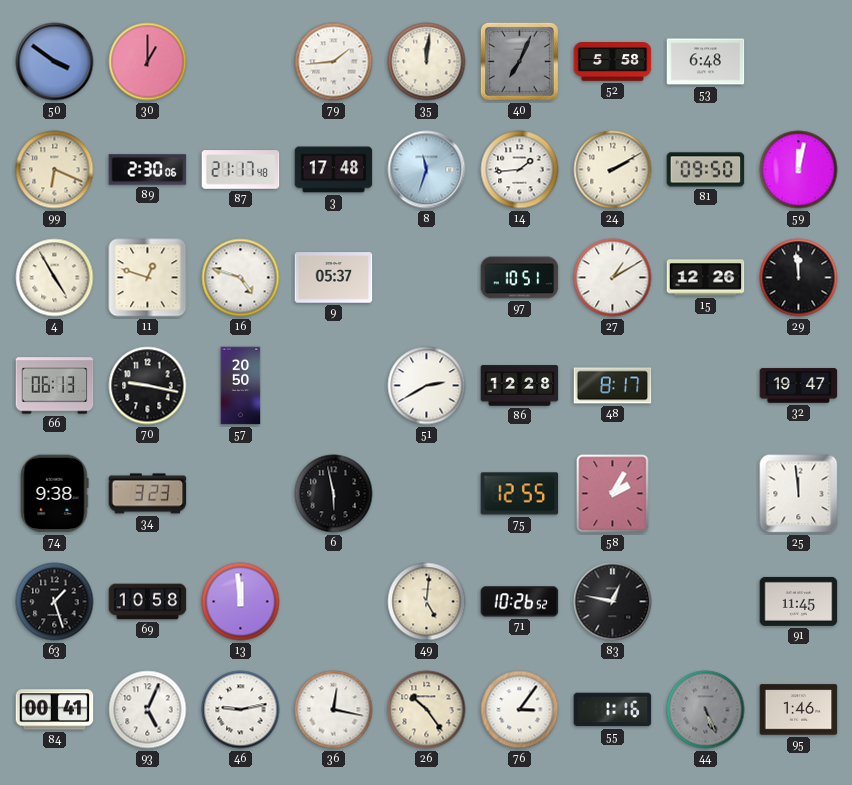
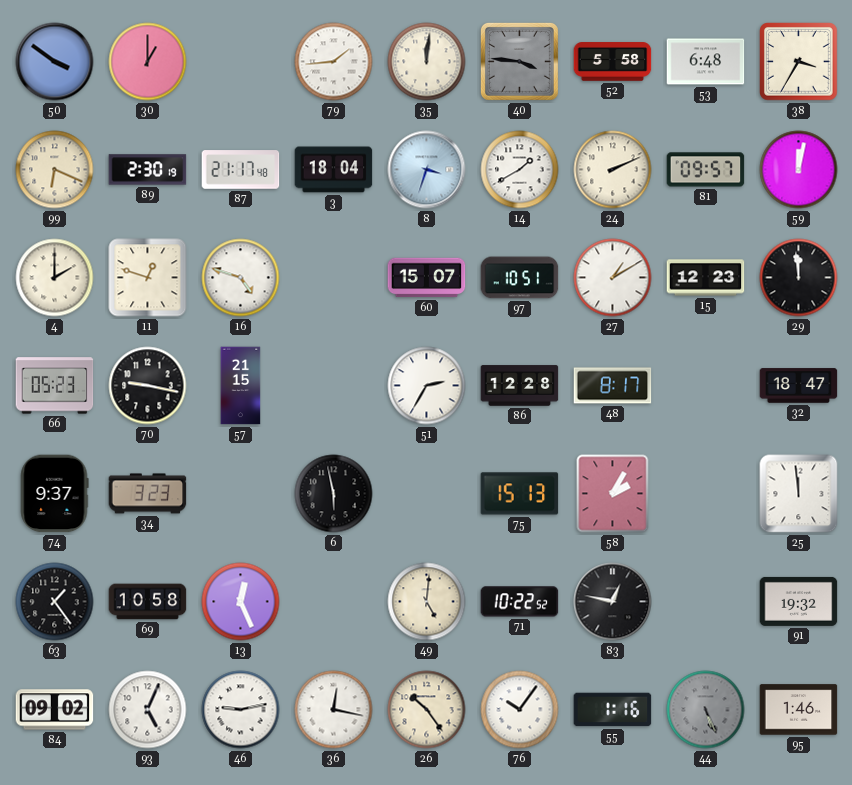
40: 7:04 -> 3:46
38: none -> 3:35
89: 2:30:06 -> 2:30:19
3: 17:48 -> 18:04
8: 11:33 -> 3:33
14: 1:44 -> 1:40
24: 2:10 -> 2:11
81: 09:50 -> 09:57
4: 4:55 -> 2:00
9: 05:37 -> none
60: none -> 15:07
15: 12:26 -> 12:23
66: 06:13 -> 05:23
57: 20:50 -> 21:15
51: 2:40 -> 2:35
32: 19:47 -> 18:47
74: 9:38 -> 9:37
75: 12:55 -> 15:13
63: 1:27 -> 1:24
13: 11:59 -> 12:26
71: 10:26 -> 10:22
91: 11:45 -> 19:32
84: 00:41 -> 09:02
76: 3:06 -> 10:06
